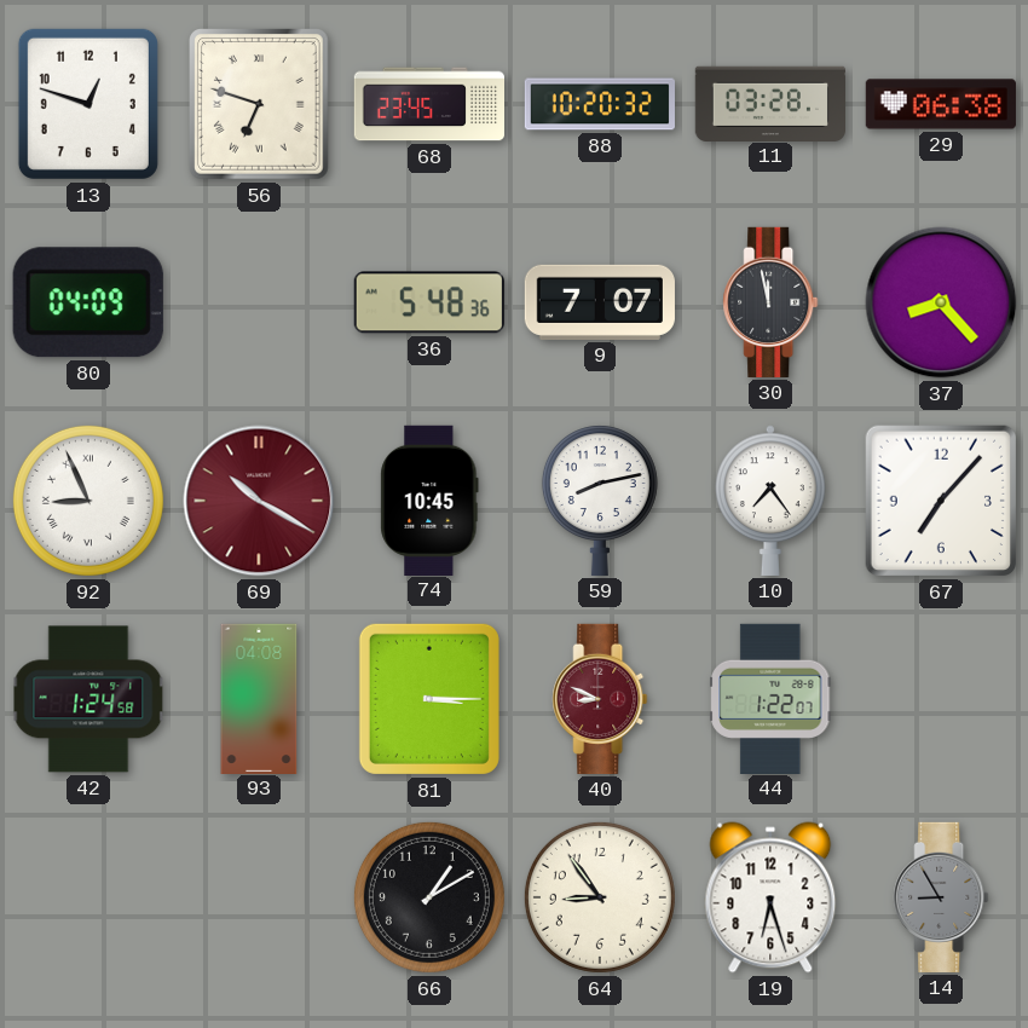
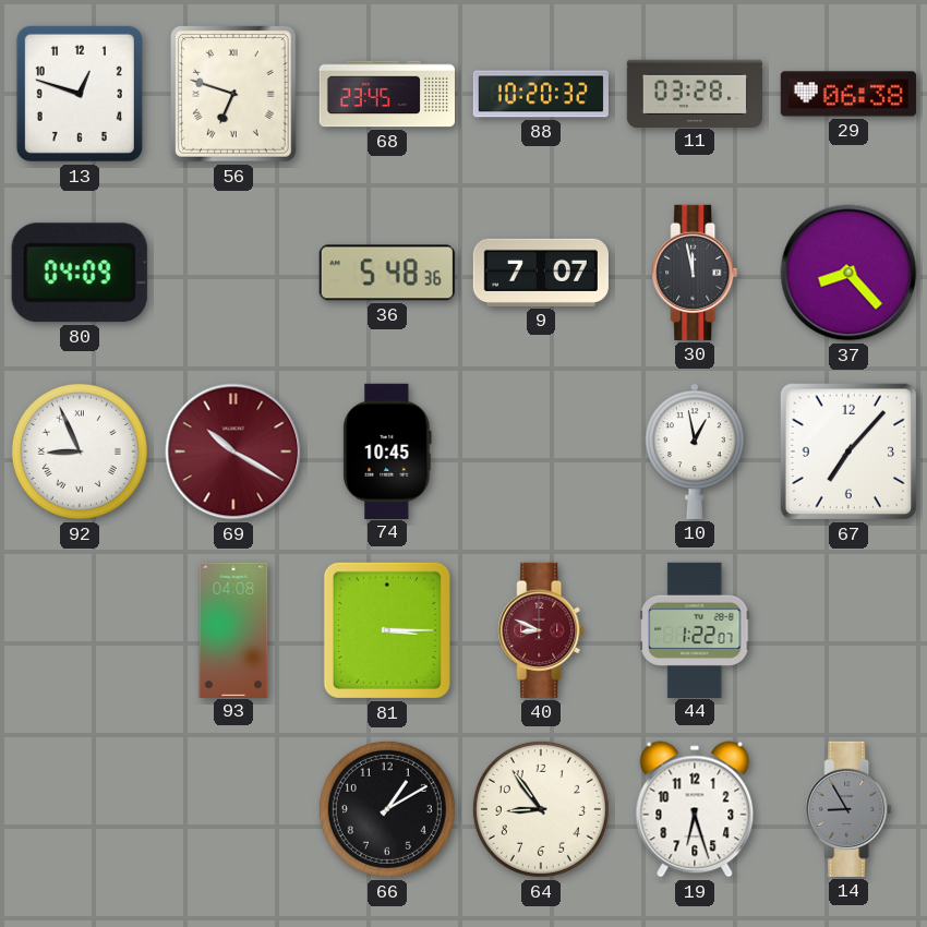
59: 8:13 -> none
10: 7:24 -> 12:58
42: 1:24 -> none
